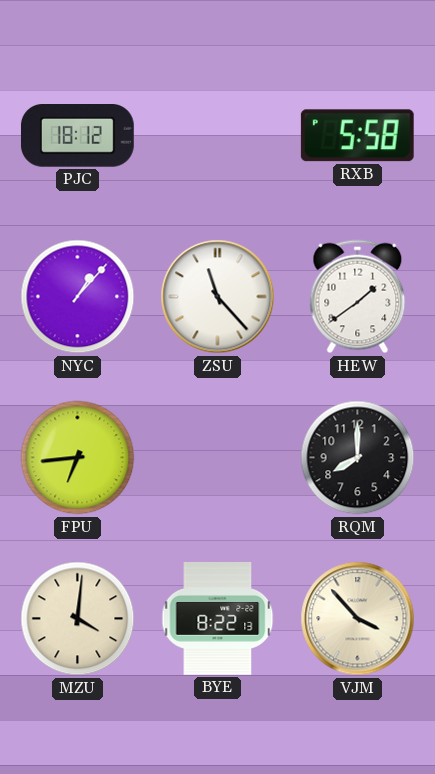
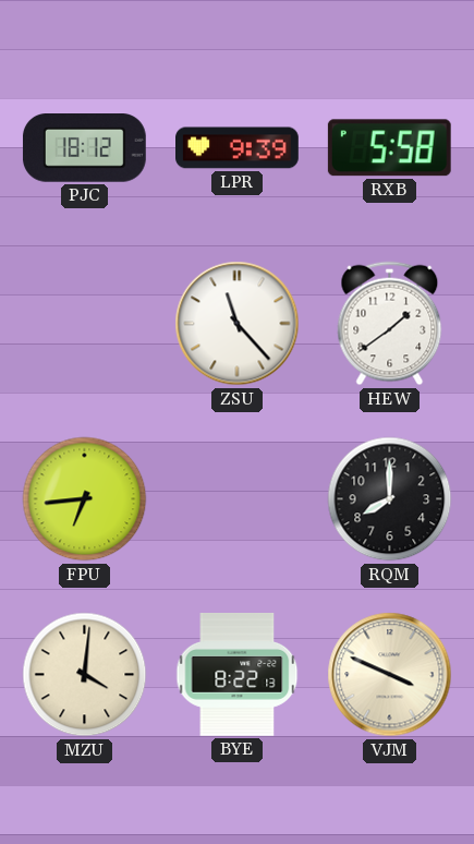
LPR: none -> 9:39
NYC: 1:07 -> none
VJM: 3:53 -> 3:49
